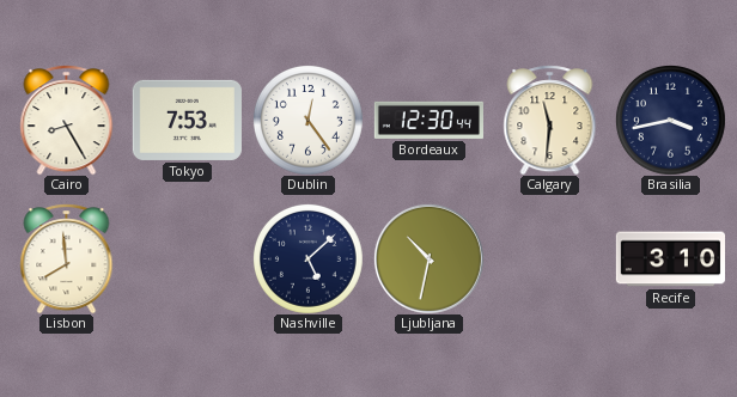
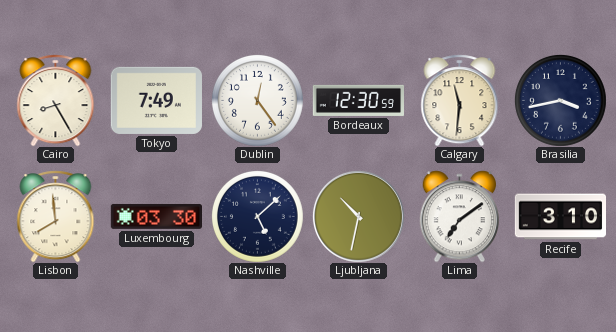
Tokyo: 7:53 -> 7:49
Bordeaux: 12:30:44 -> 12:30:59
Luxembourg: none -> 03:30
Lima: none -> 7:09
